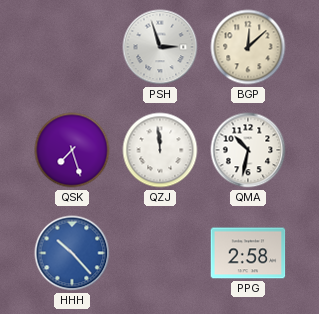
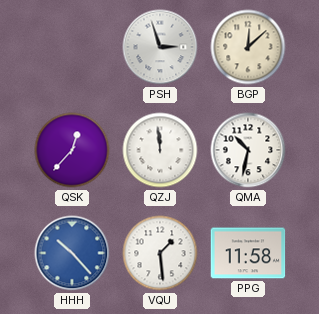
QSK: 7:27 -> 12:37
VQU: none -> 1:29
PPG: 2:58 -> 11:58
